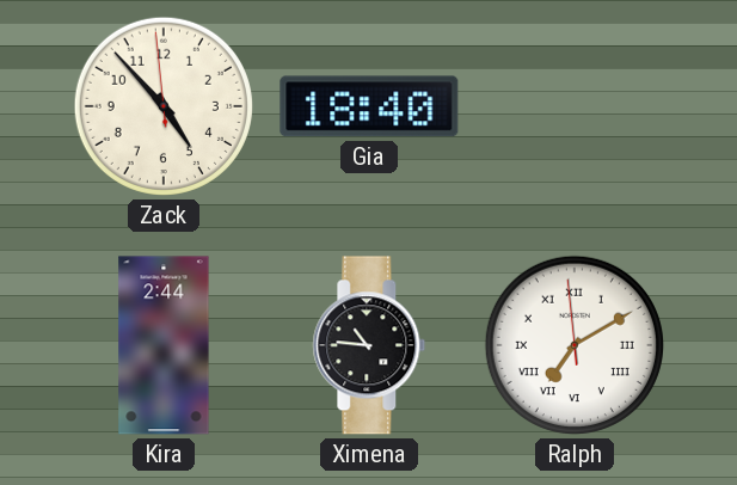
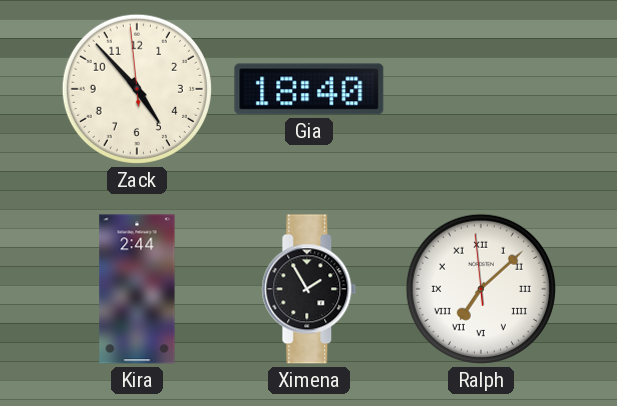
Ximena: 10:46 -> 1:55
Ralph: 7:09 -> 7:07
